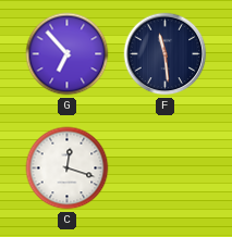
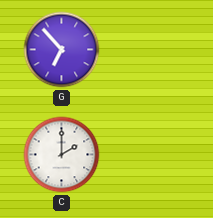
F: 11:29 -> none
C: 12:18 -> 2:00
